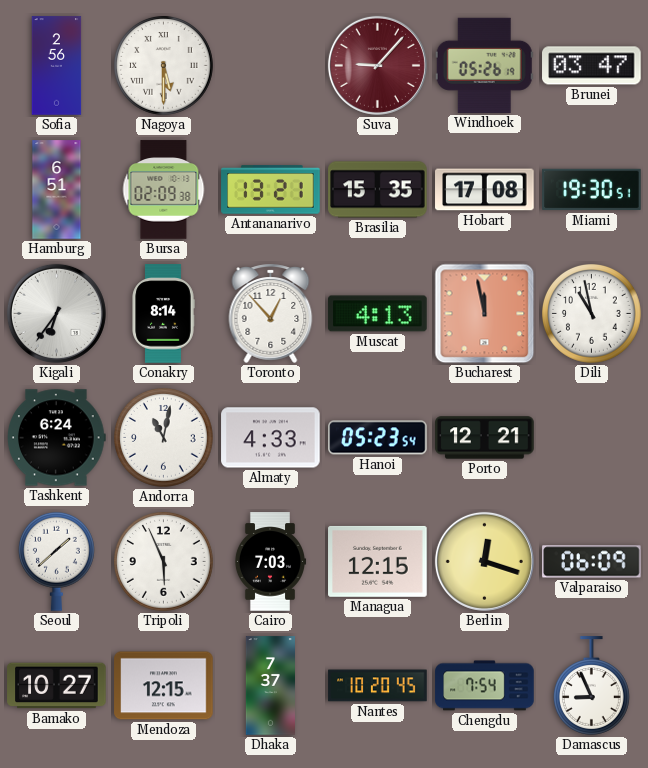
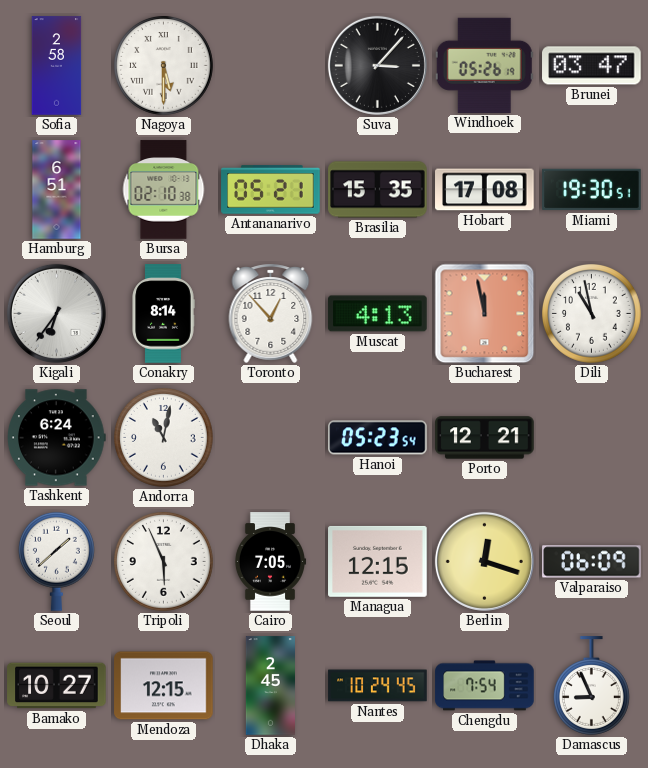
Sofia: 2:56 -> 2:58
Suva: 9:07 -> 3:07
Suva dial: burgundy -> black
Bursa: 02:09 -> 02:10
Antananarivo: 13:21 -> 05:21
Almaty: 4:33 -> none
Cairo: 7:03 -> 7:05
Dhaka: 7:37 -> 2:45
Nantes: 10:20 -> 10:24
